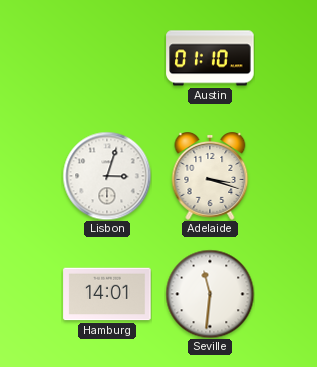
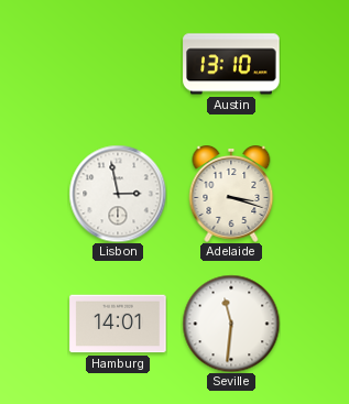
Austin: 01:10 -> 13:10
Lisbon: 3:03 -> 2:58
